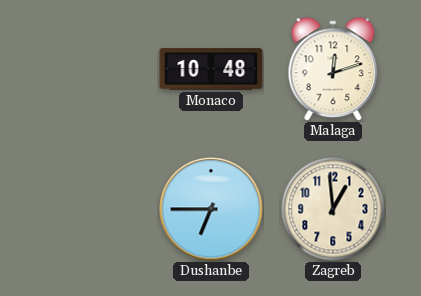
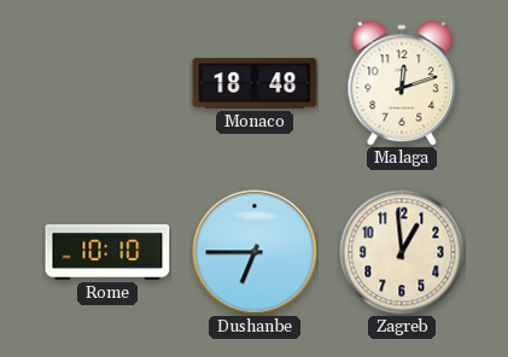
Monaco: 10:48 -> 18:48
Rome: none -> 10:10
